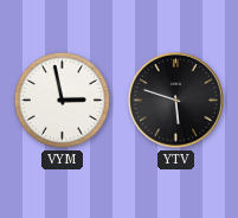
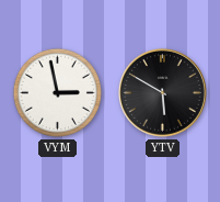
YTV: 5:48 -> 5:50
